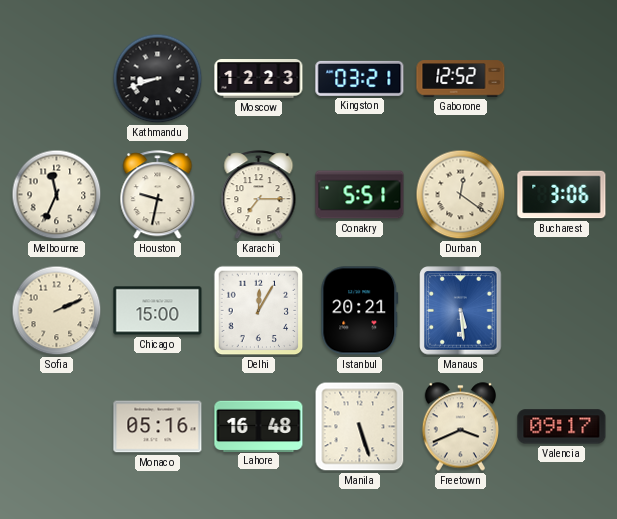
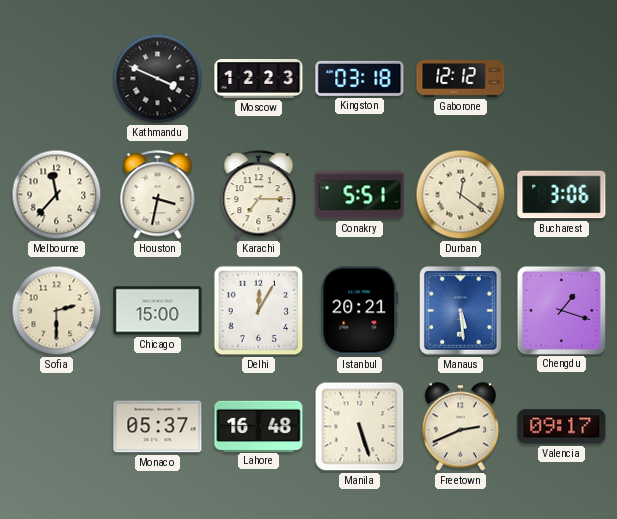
Kathmandu: 8:42 -> 3:49
Kingston: 03:21 -> 03:18
Gaborone: 12:52 -> 12:12
Melbourne: 11:34 -> 11:37
Houston: 9:32 -> 3:32
Sofia: 2:11 -> 2:30
Chengdu: none -> 1:18
Monaco: 05:16 -> 05:37
Freetown: 3:41 -> 2:41
